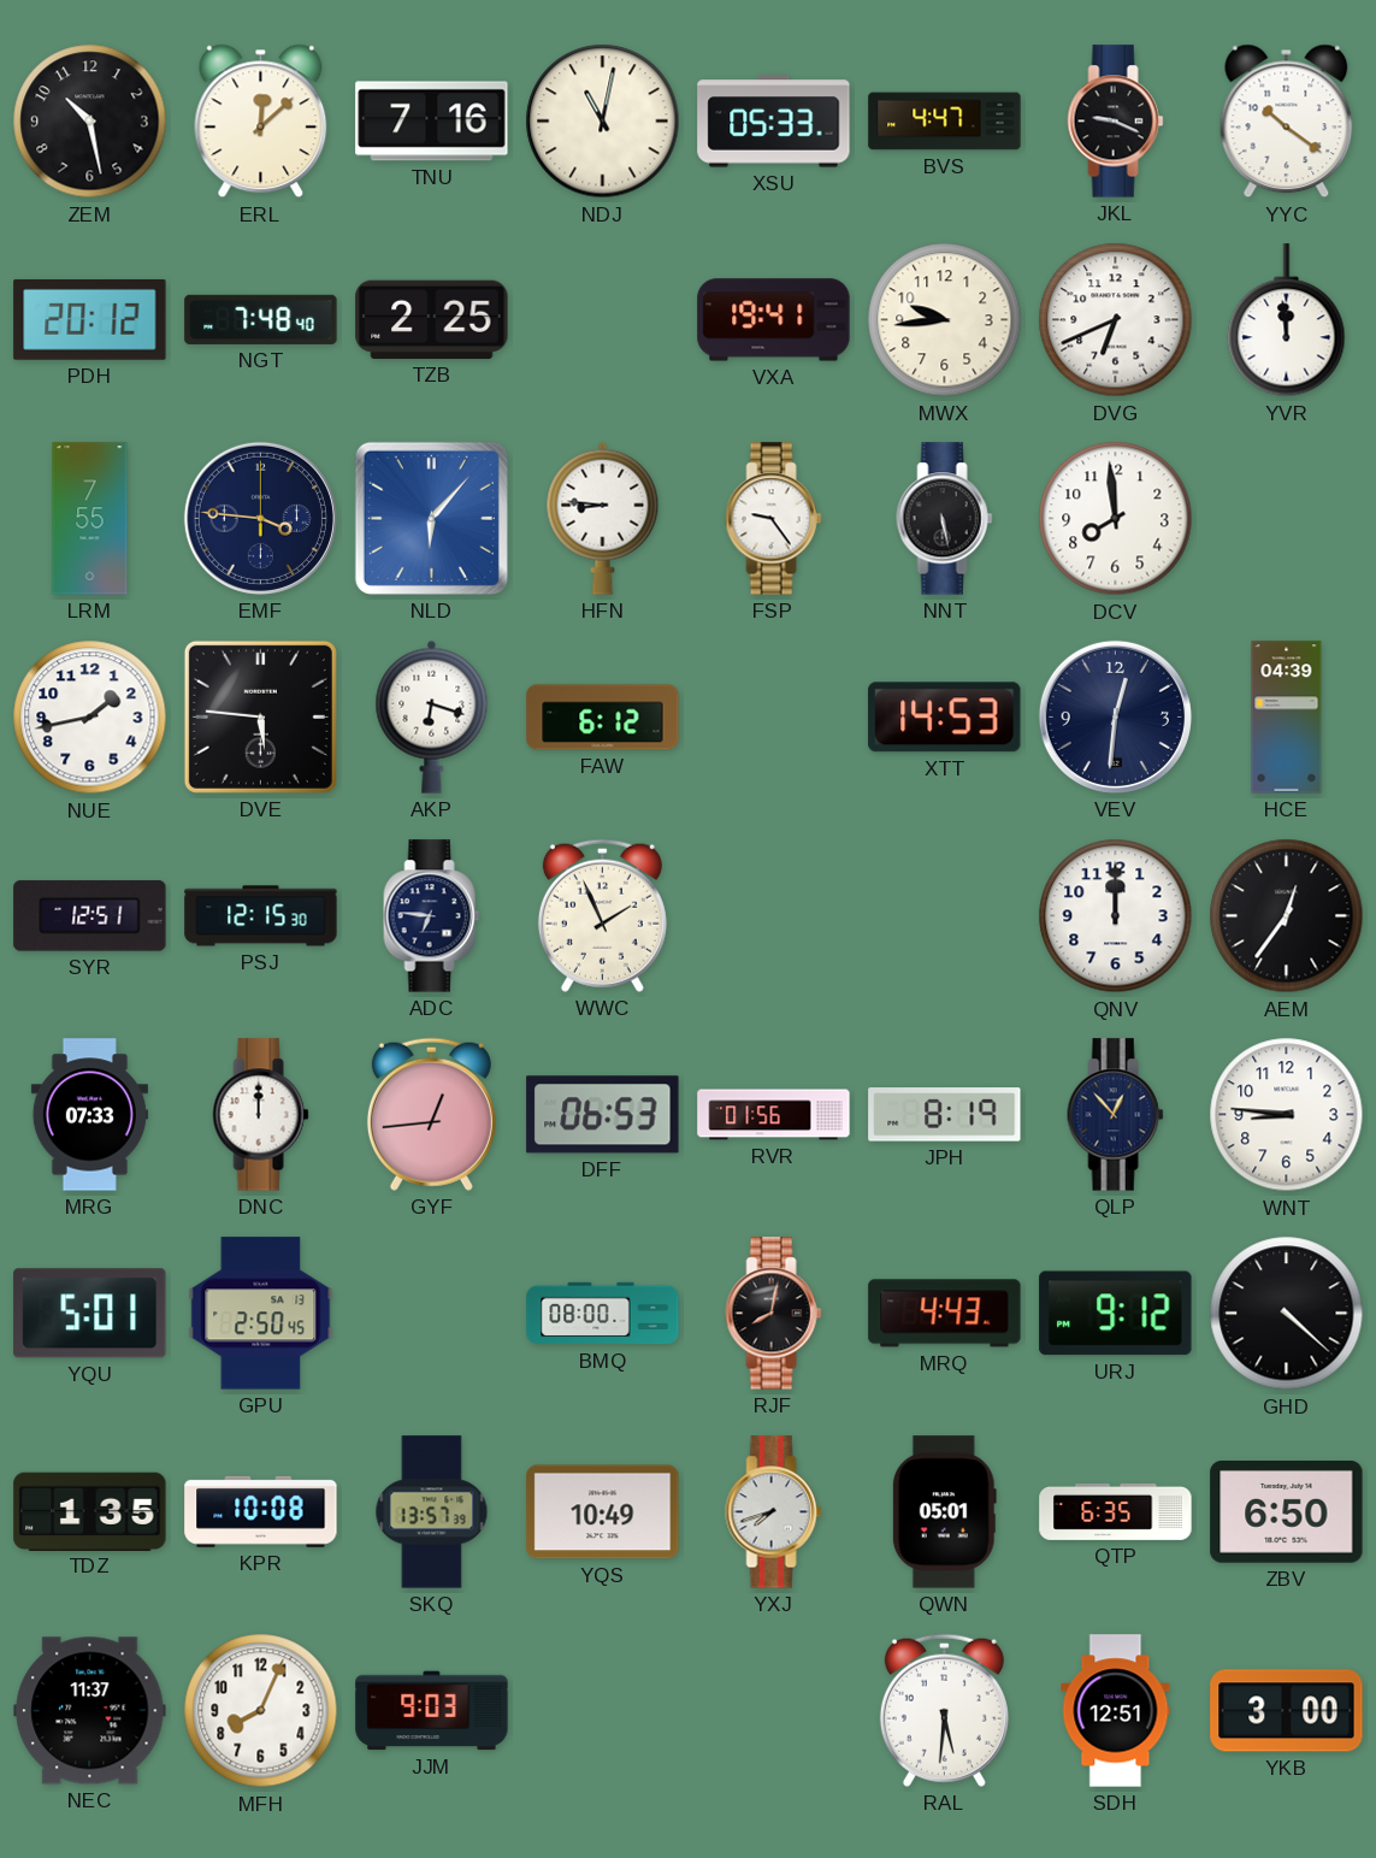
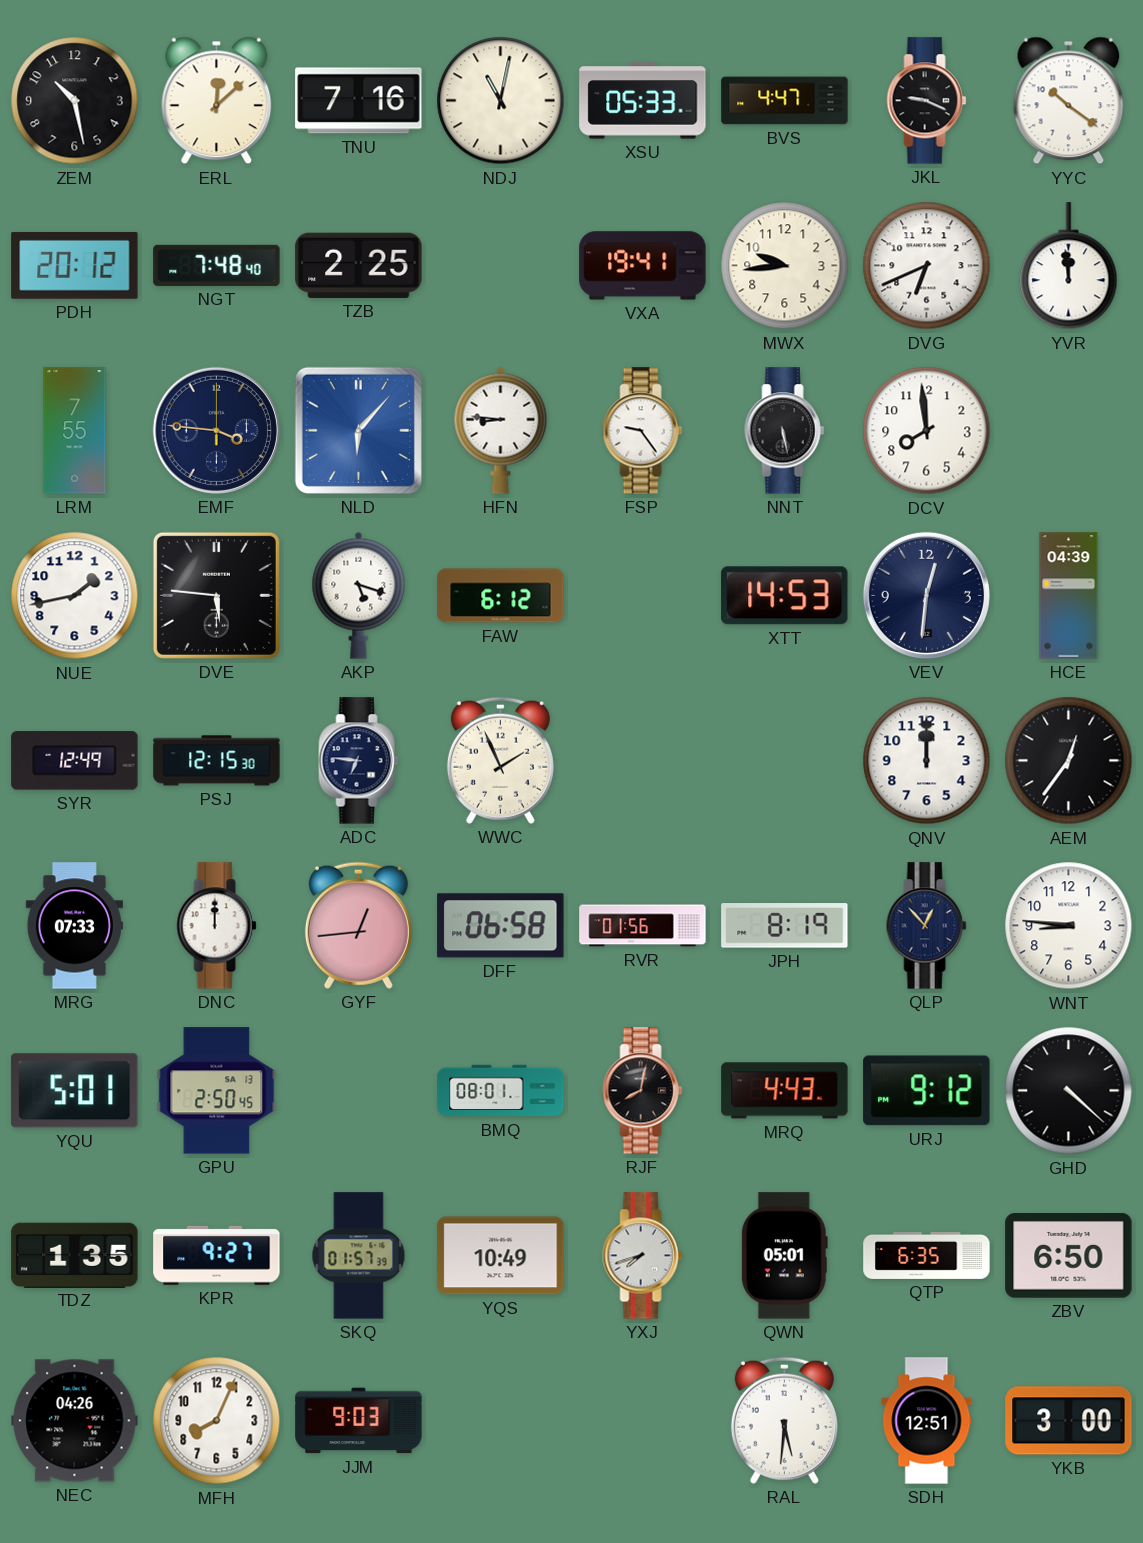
AKP: 6:18 -> 5:18
SYR: 12:51 -> 12:49
DFF: 06:53 -> 06:58
BMQ: 08:00 -> 08:01
KPR: 10:08 -> 9:27
SKQ: 13:57 -> 01:57
NEC: 11:37 -> 04:26
